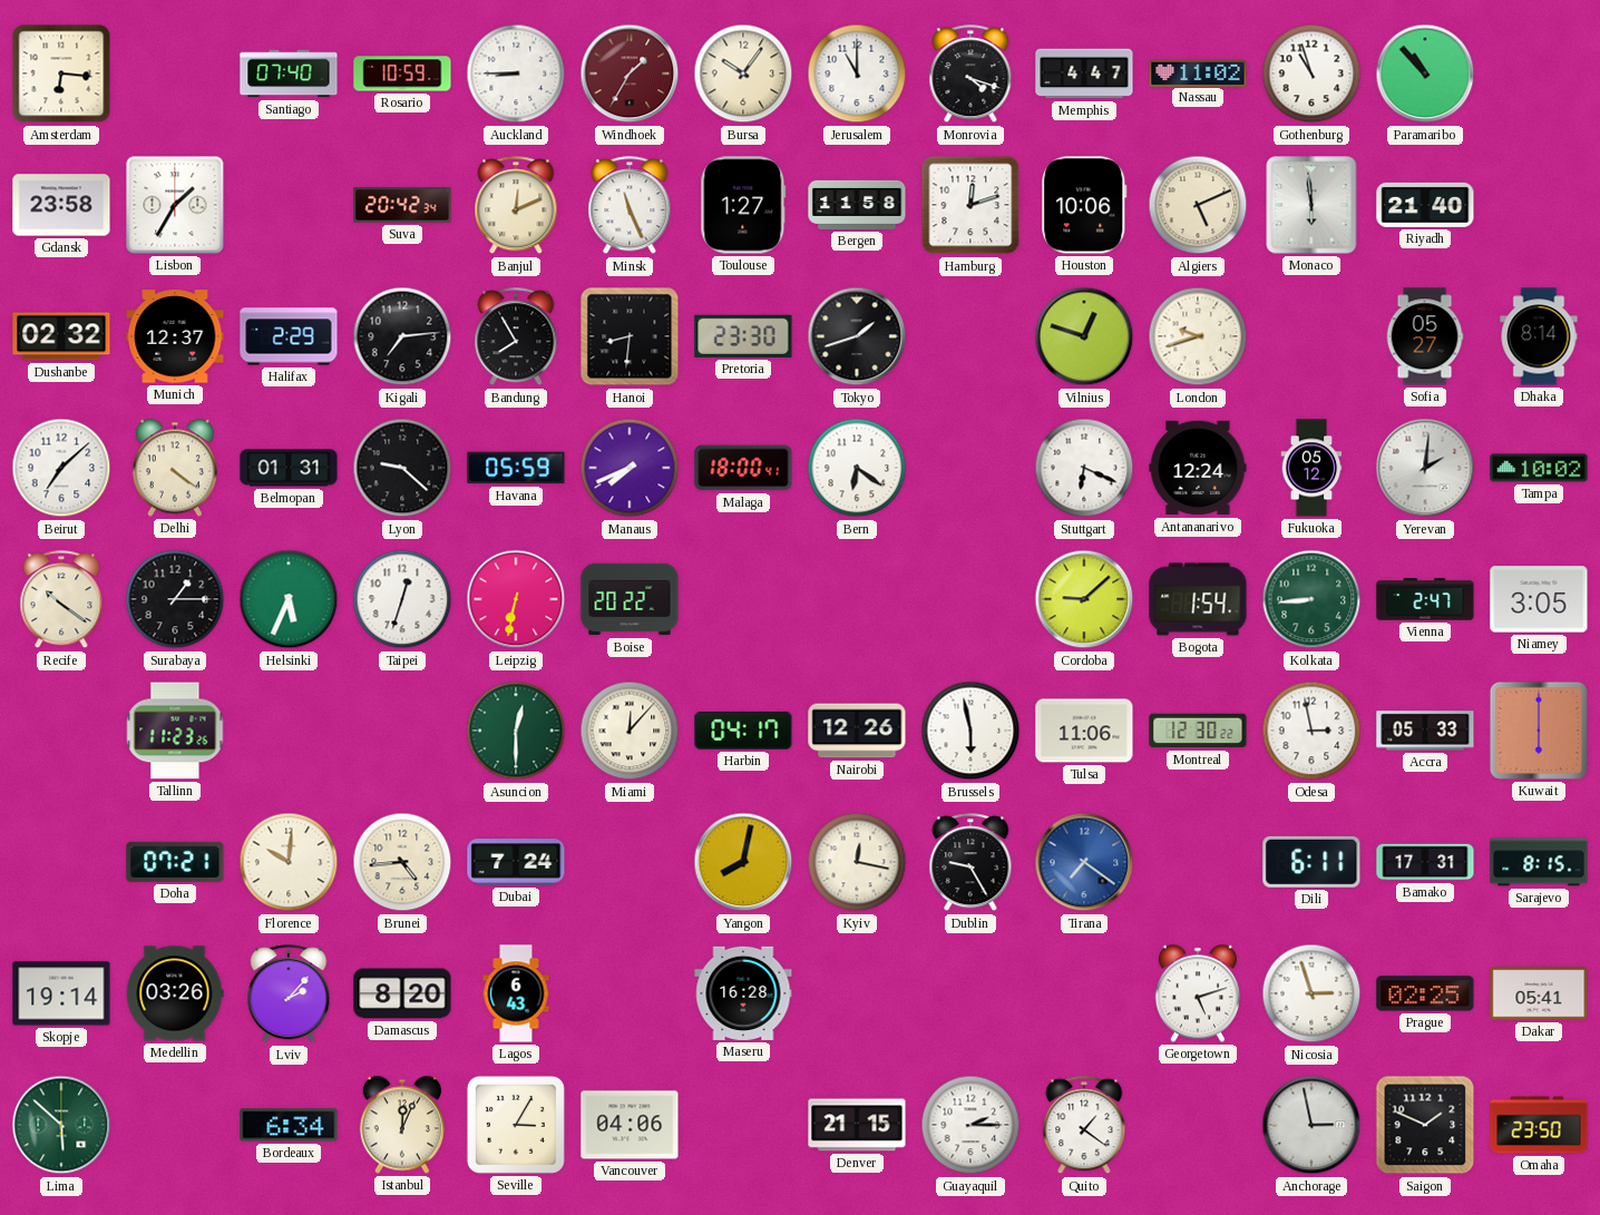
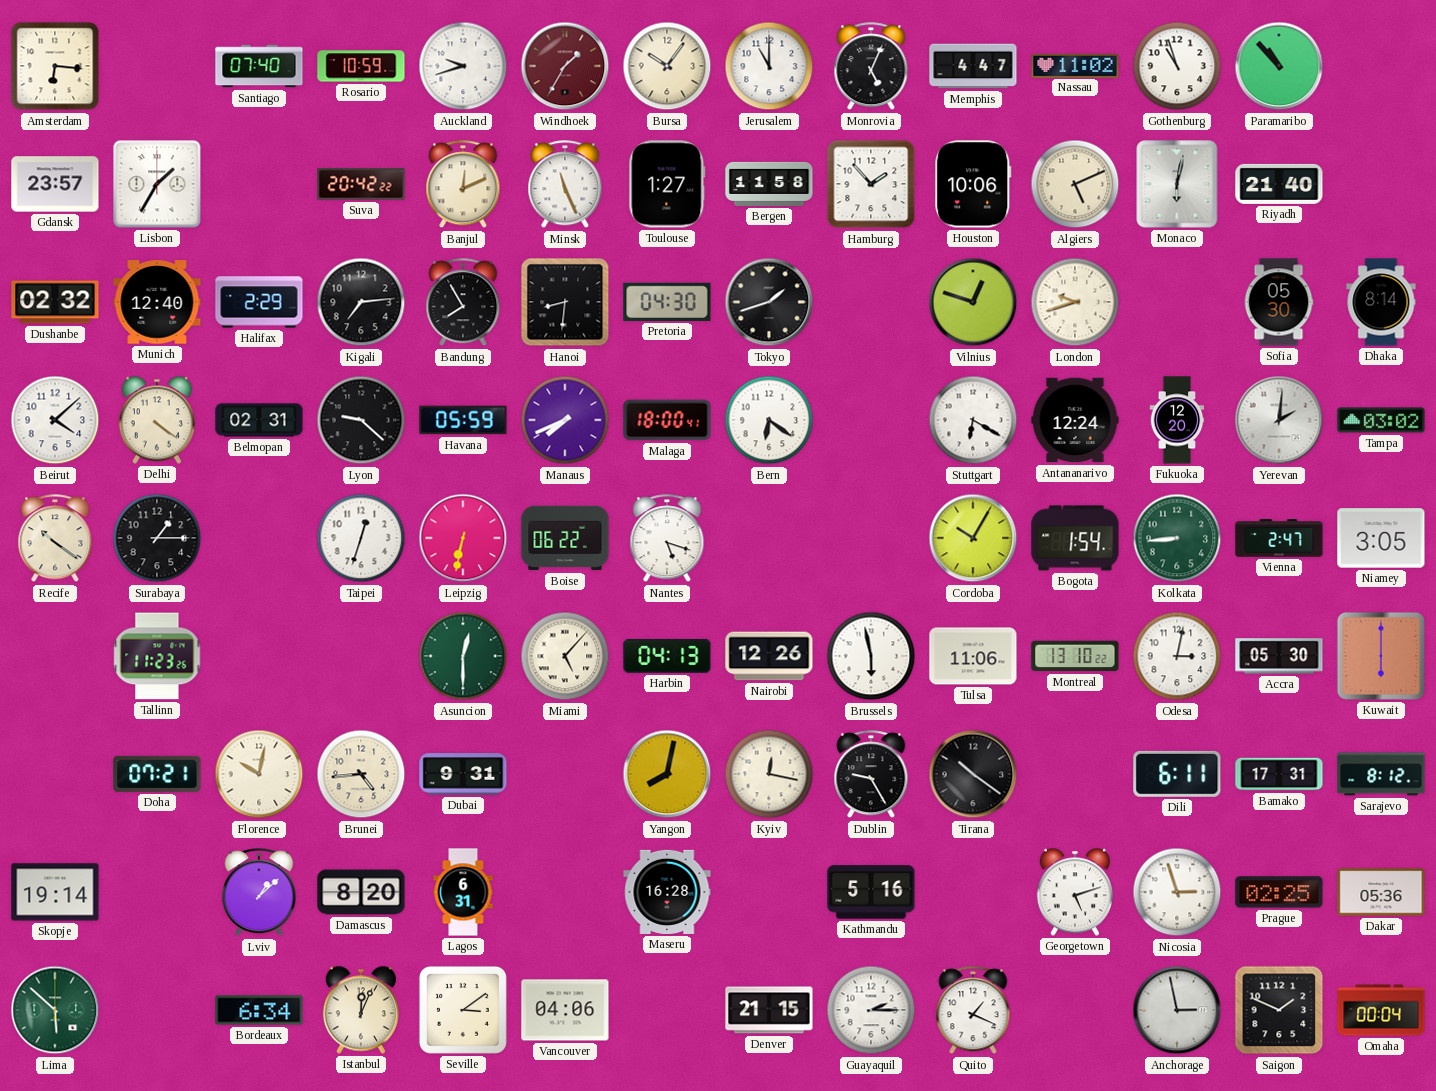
Auckland: 8:45 -> 9:42
Monrovia: 4:18 -> 5:04
Gdansk: 23:58 -> 23:57
Suva: 20:42:34 -> 20:42:22
Hamburg: 12:12 -> 1:53
Monaco: 5:59 -> 6:02
Munich: 12:37 -> 12:40
Pretoria: 23:30 -> 04:30
Sofia: 05:27 -> 05:30
Beirut: 7:08 -> 4:08
Belmopan: 01:31 -> 02:31
Stuttgart: 6:19 -> 6:20
Fukuoka: 05:12 -> 12:20
Tampa: 10:02 -> 03:02
Helsinki: 5:34 -> none
Boise: 20:22 -> 06:22
Nantes: none -> 5:18
Cordoba: 9:08 -> 10:05
Miami: 12:07 -> 5:07
Harbin: 04:17 -> 04:13
Montreal: 12:30 -> 13:10
Odesa: 2:58 -> 3:02
Accra: 05:33 -> 05:30
Florence: 10:01 -> 10:02
Dubai: 7:24 -> 9:31
Tirana: 7:21 -> 10:21
Tirana dial: blue -> black
Sarajevo: 8:15 -> 8:12
Medellin: 03:26 -> none
Lviv: 2:07 -> 1:08
Lagos: 6:43 -> 6:31
Kathmandu: none -> 5:16
Dakar: 05:41 -> 05:36
Seville: 3:05 -> 3:09
Quito: 1:21 -> 1:19
Omaha: 23:50 -> 00:04
